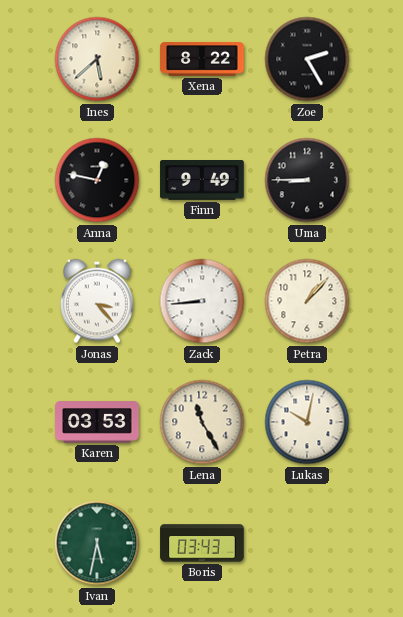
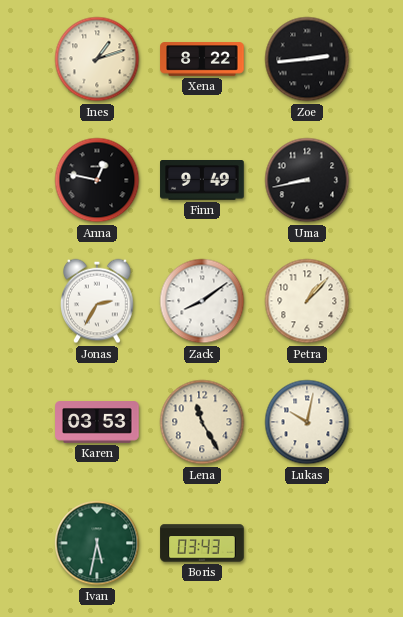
Ines: 5:38 -> 1:12
Zoe: 2:25 -> 2:44
Uma: 8:45 -> 8:43
Jonas: 3:23 -> 2:35
Zack: 8:44 -> 8:09
